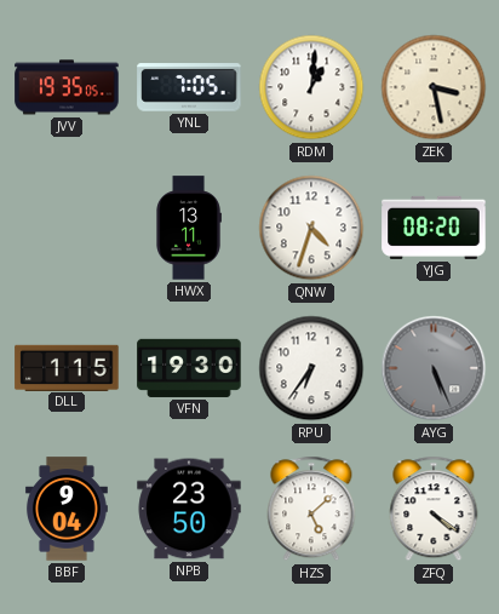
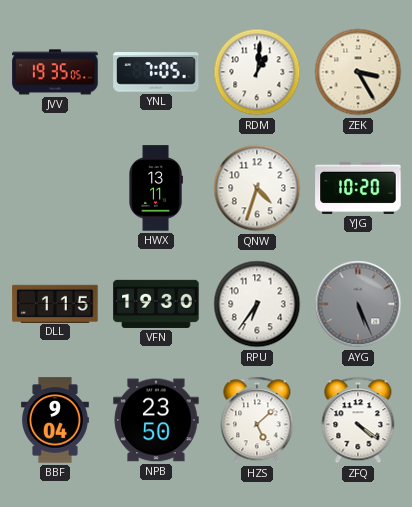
ZEK: 3:28 -> 3:25
YJG: 08:20 -> 10:20
